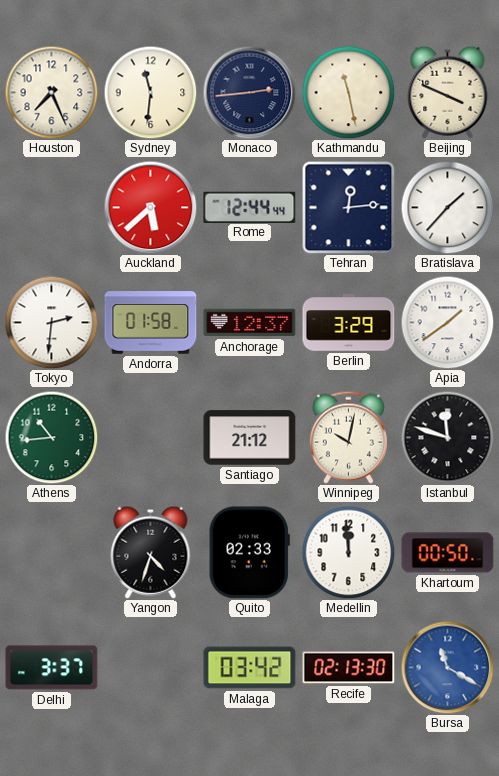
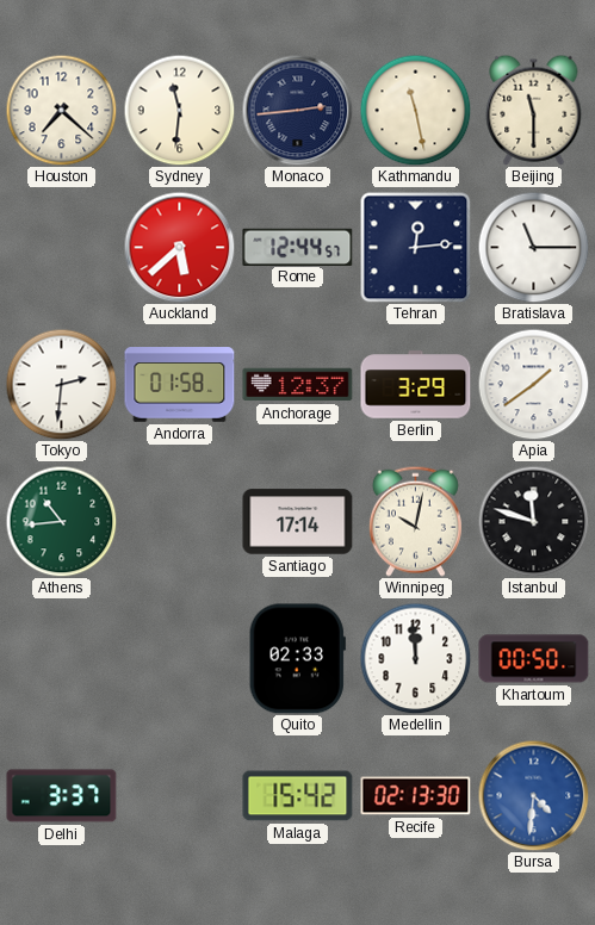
Houston: 7:26 -> 7:22
Beijing: 3:49 -> 11:30
Rome: 12:44:44 -> 12:44:57
Bratislava: 1:37 -> 11:15
Santiago: 21:12 -> 17:14
Yangon: 4:33 -> none
Malaga: 03:42 -> 15:42
Bursa: 11:20 -> 4:31
